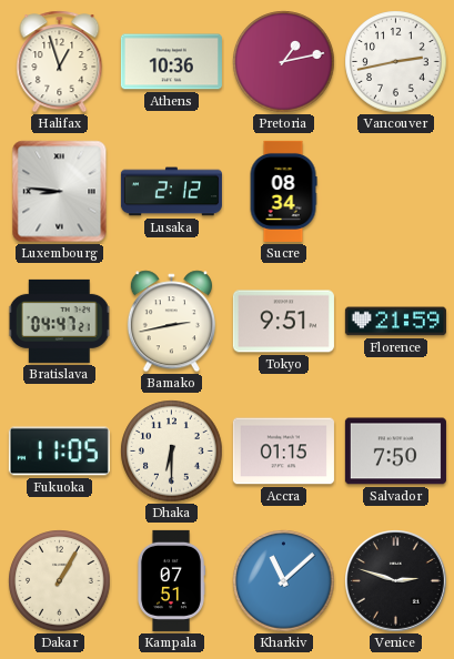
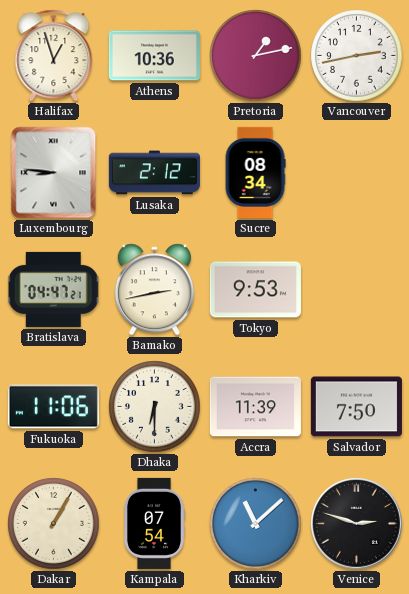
Tokyo: 9:51 -> 9:53
Florence: 21:59 -> none
Fukuoka: 11:05 -> 11:06
Accra: 01:15 -> 11:39
Kampala: 07:51 -> 07:54
